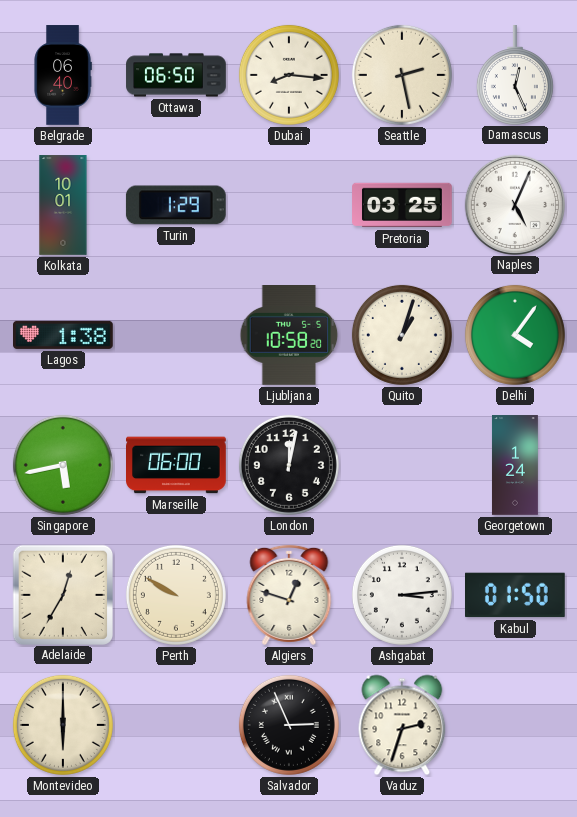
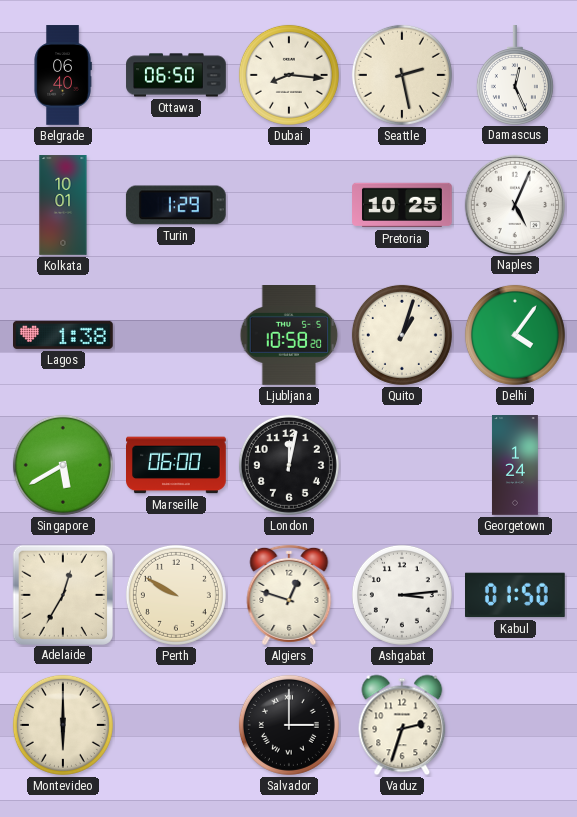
Pretoria: 03:25 -> 10:25
Singapore: 5:43 -> 5:40
Salvador: 2:56 -> 3:00
